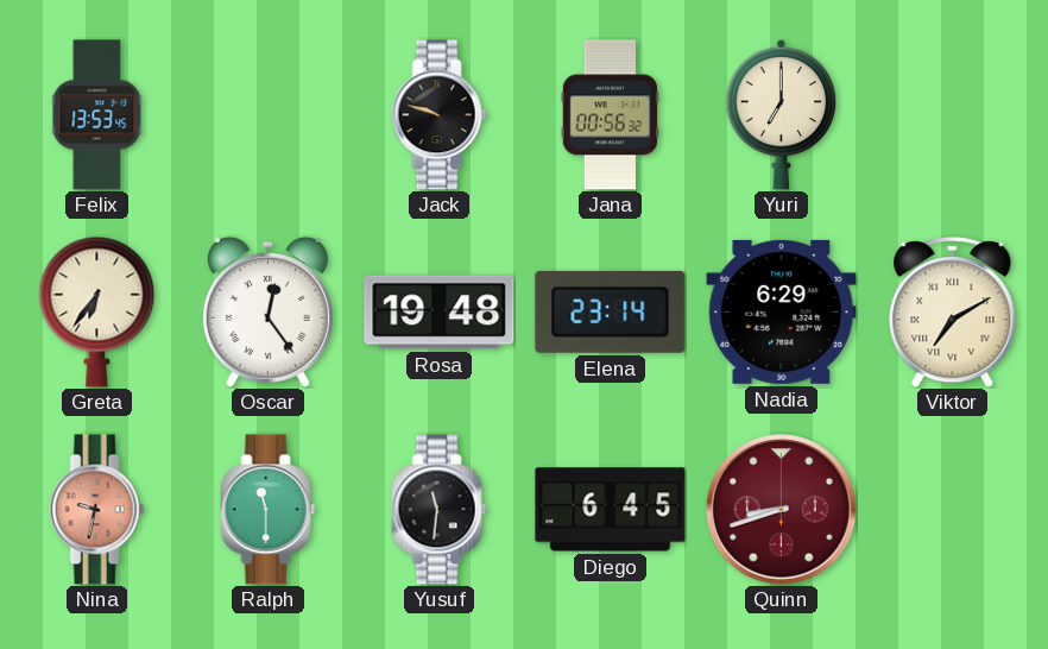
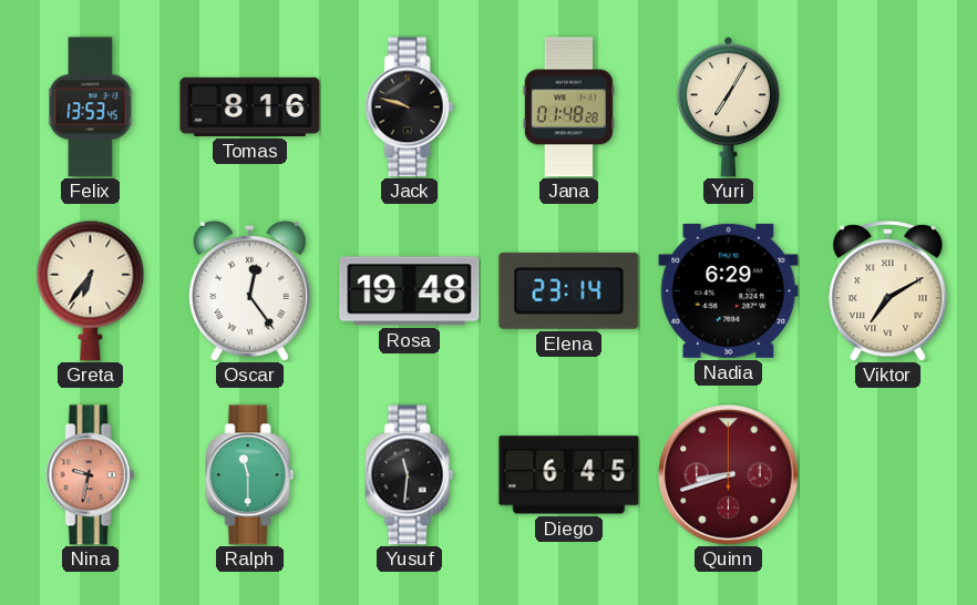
Tomas: none -> 8:16
Jana: 00:56 -> 01:48
Yuri: 7:00 -> 7:05
